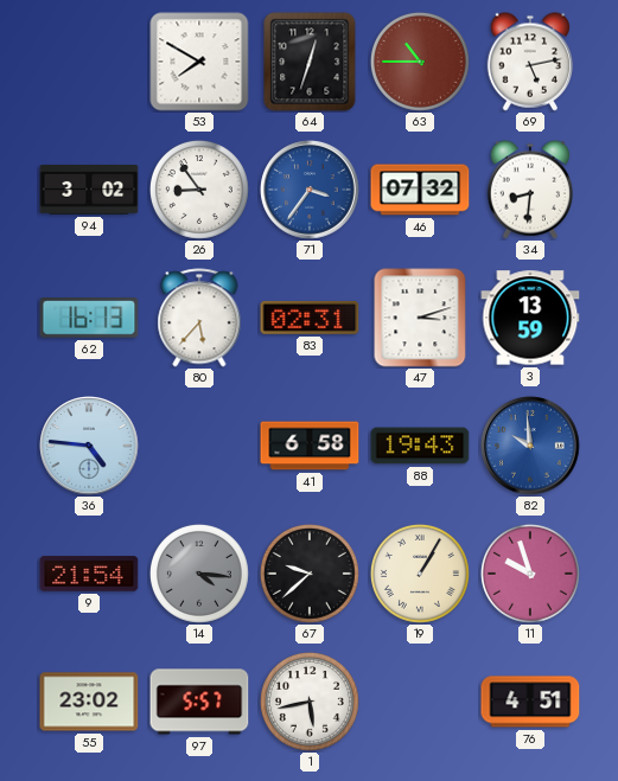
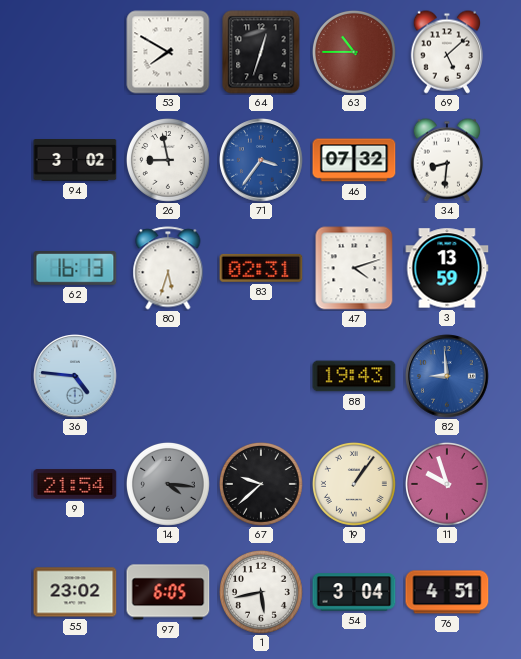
69: 5:13 -> 5:08
26: 8:54 -> 8:58
80: 5:37 -> 5:33
47: 3:12 -> 4:12
41: 6:58 -> none
82: 9:59 -> 8:59
19: 1:05 -> 1:06
97: 5:57 -> 6:05
54: none -> 3:04
